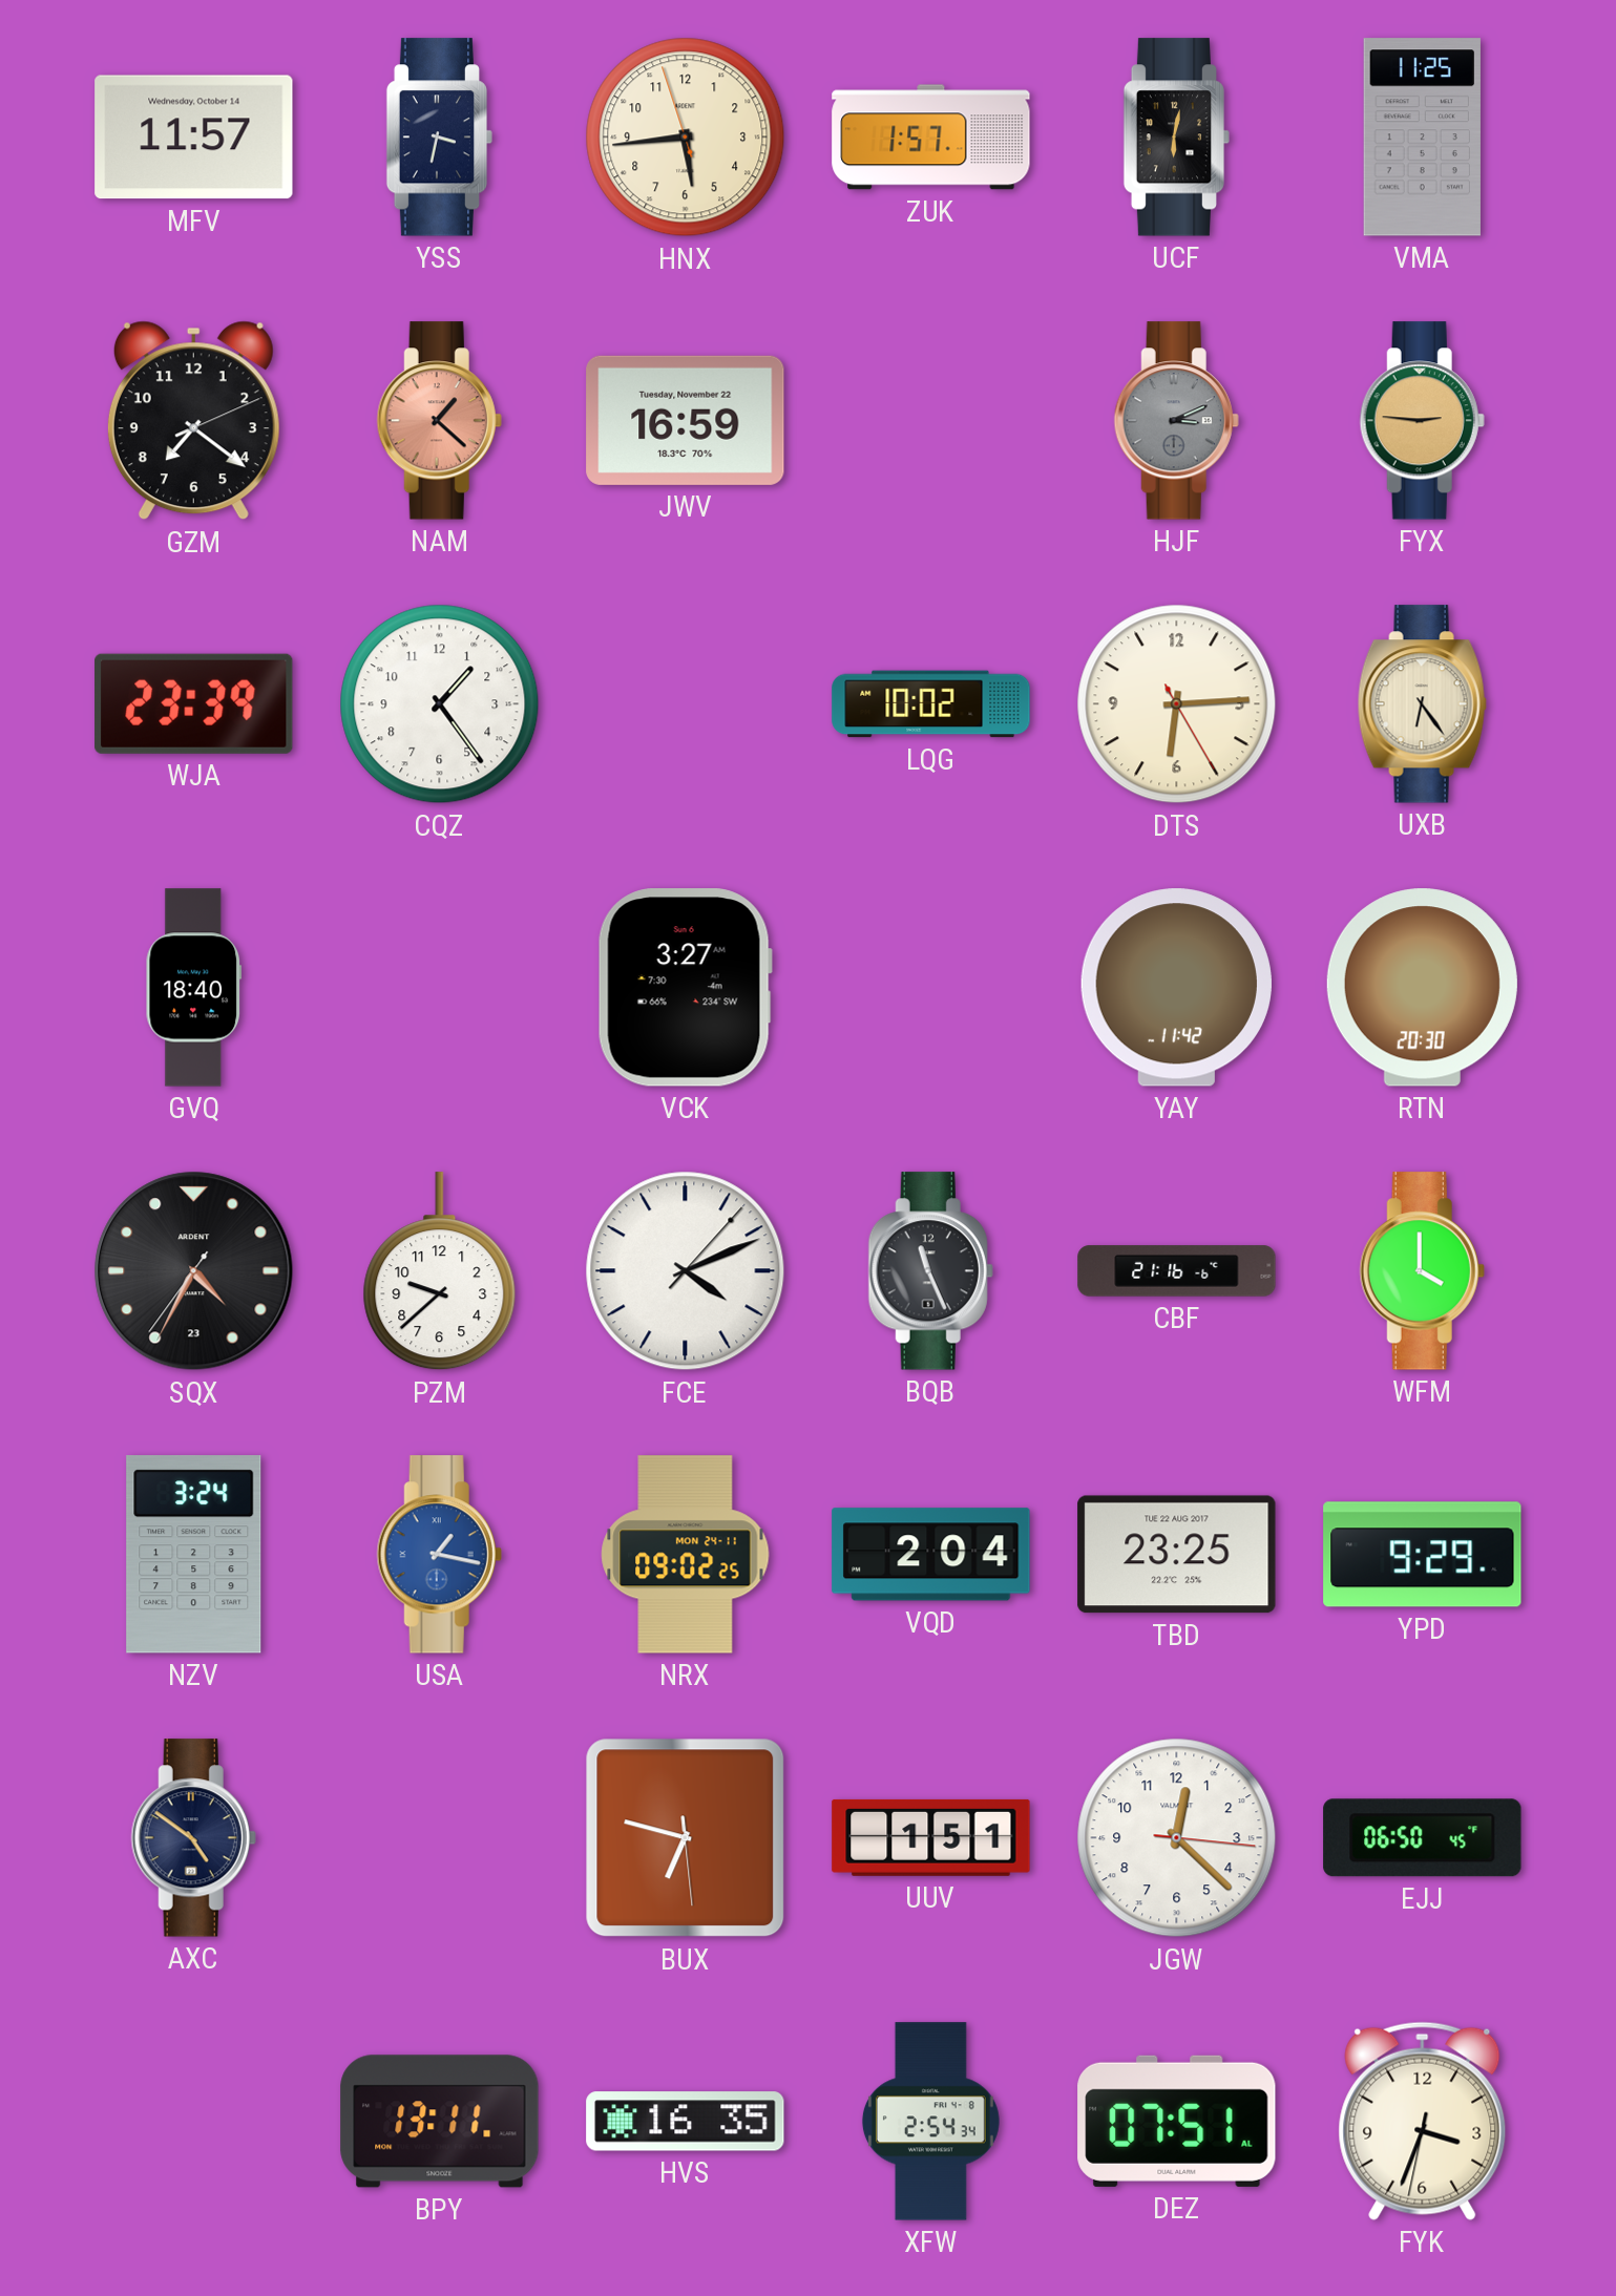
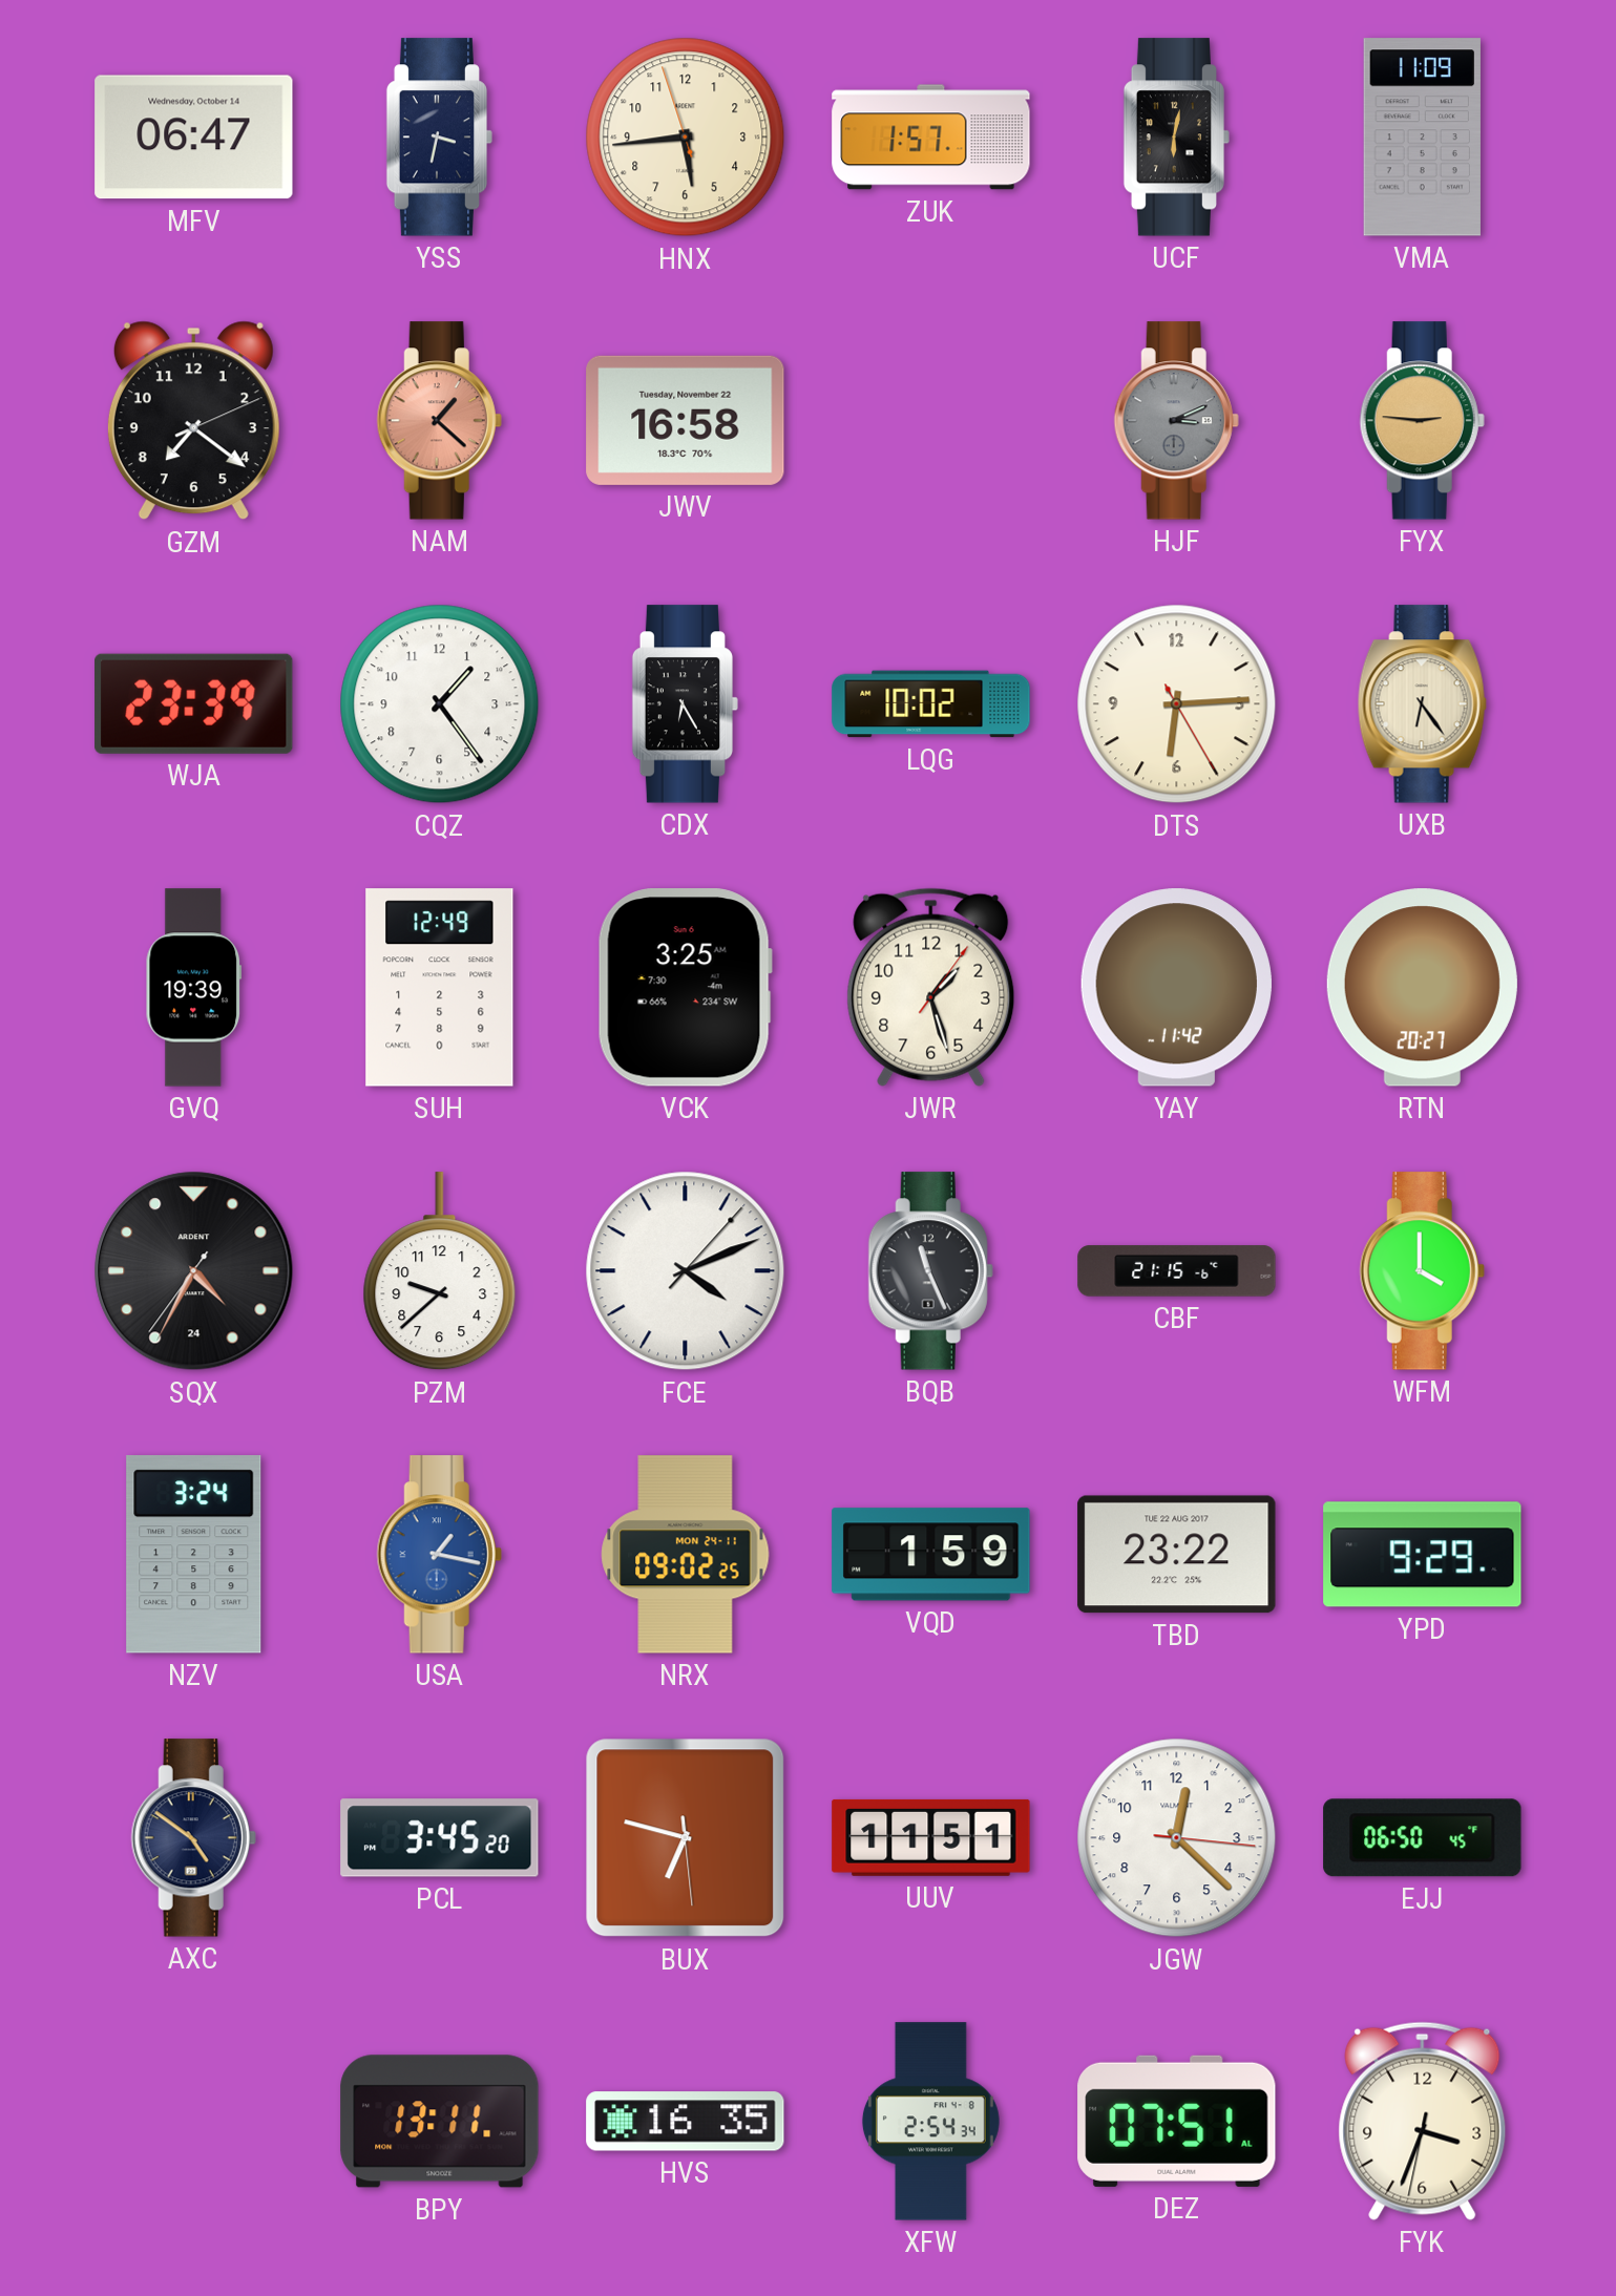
MFV: 11:57 -> 06:47
VMA: 11:25 -> 11:09
JWV: 16:59 -> 16:58
CDX: none -> 6:25
GVQ: 18:40 -> 19:39
SUH: none -> 12:49
VCK: 3:27 -> 3:25
JWR: none -> 1:27
RTN: 20:30 -> 20:27
SQX date: 23 -> 24
CBF: 21:16 -> 21:15
VQD: 2:04 -> 1:59
TBD: 23:25 -> 23:22
PCL: none -> 3:45
UUV: 1:51 -> 11:51
